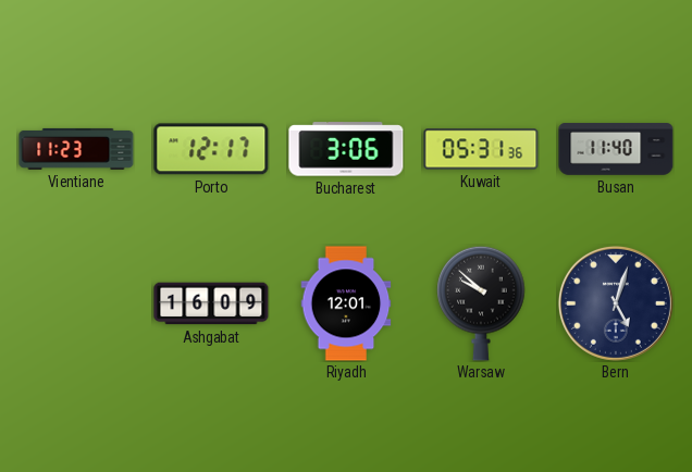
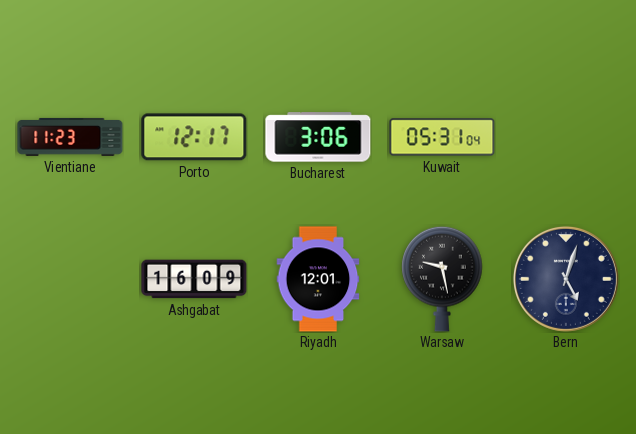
Kuwait: 05:31:36 -> 05:31:04
Busan: 11:40 -> none
Warsaw: 9:52 -> 9:28
